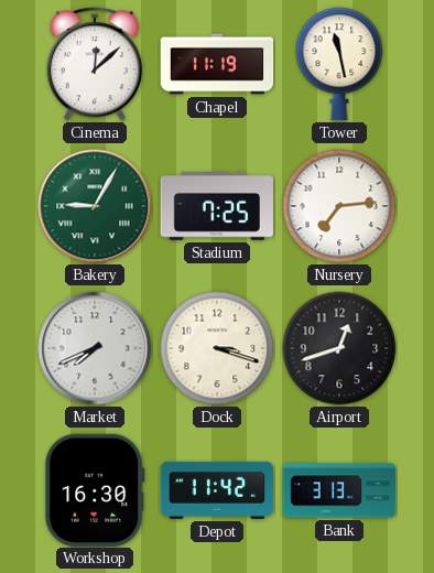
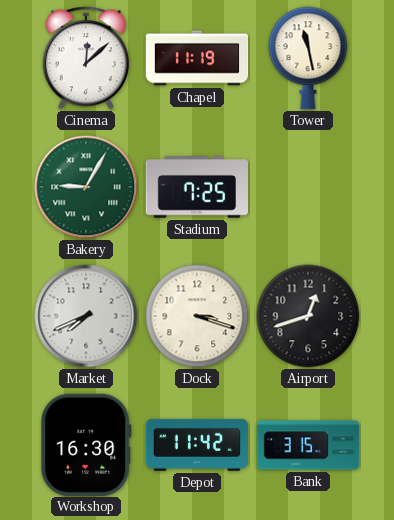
Nursery: 7:14 -> none
Bank: 3:13 -> 3:15
